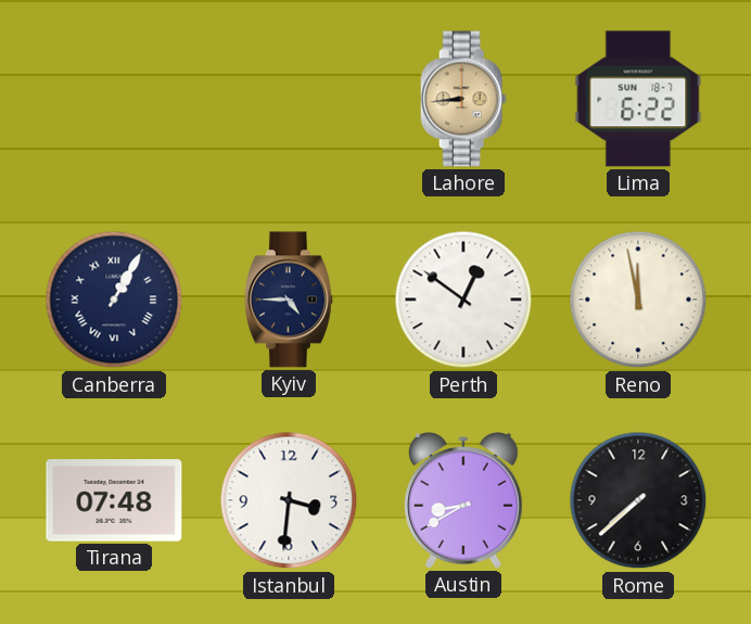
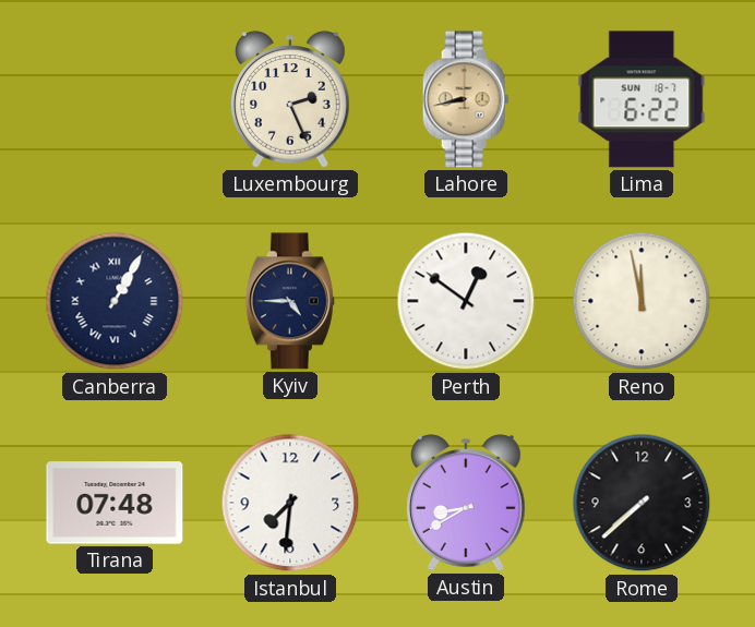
Luxembourg: none -> 2:26
Lahore: 8:44 -> 8:43
Istanbul: 3:31 -> 7:31
